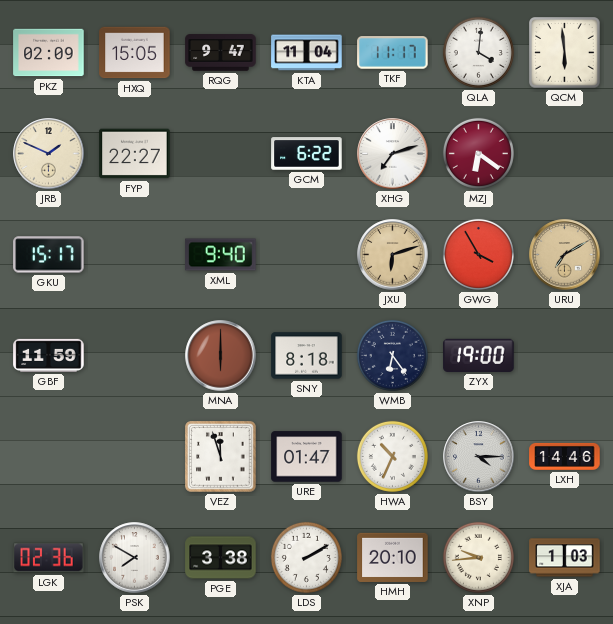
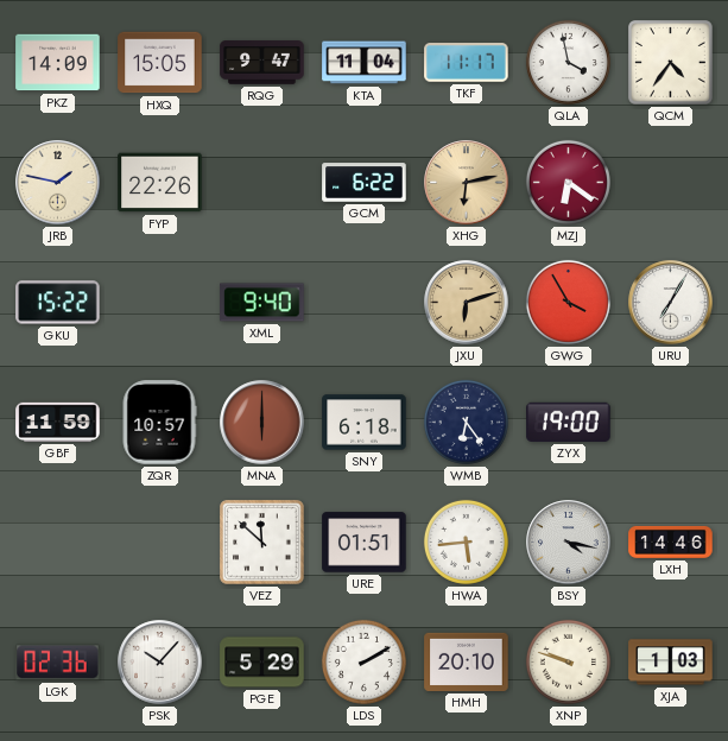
PKZ: 02:09 -> 14:09
QLA: 4:01 -> 3:58
QCM: 5:59 -> 4:36
JRB: 1:49 -> 1:47
FYP: 22:27 -> 22:26
XHG: 7:12 -> 6:13
XHG dial: white -> champagne
GKU: 15:17 -> 15:22
URU: 7:10 -> 7:05
URU dial: champagne -> white
ZQR: none -> 10:57
SNY: 8:18 -> 6:18
VEZ: 11:57 -> 11:52
URE: 01:47 -> 01:51
HWA: 10:34 -> 5:44
BSY: 4:15 -> 4:17
PSK: 7:50 -> 10:07
PGE: 3:38 -> 5:29
XNP: 9:44 -> 9:48
